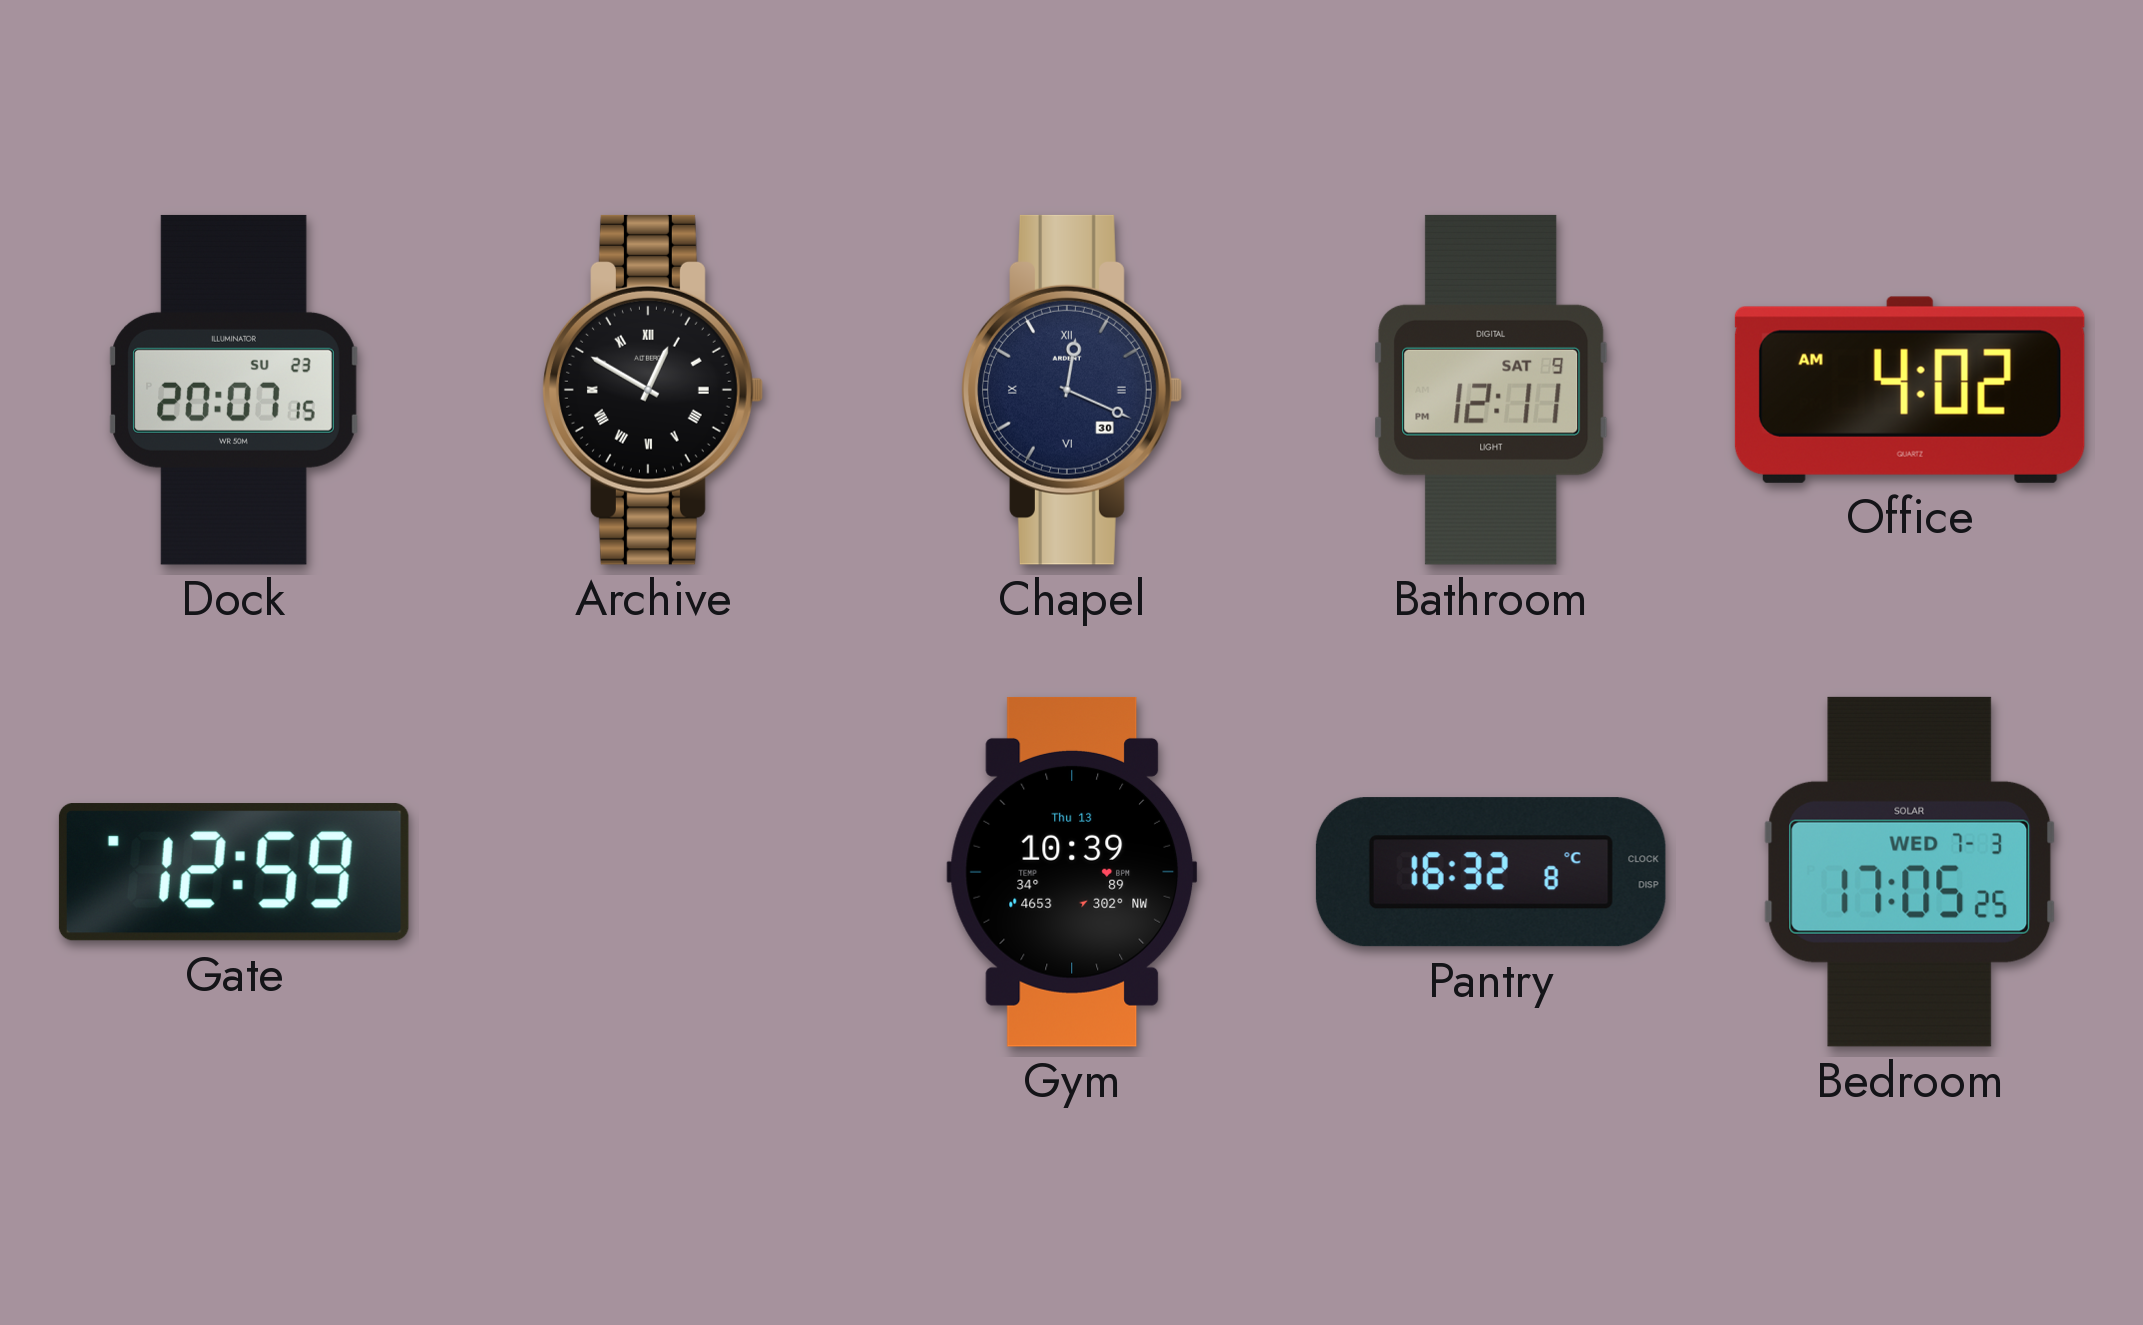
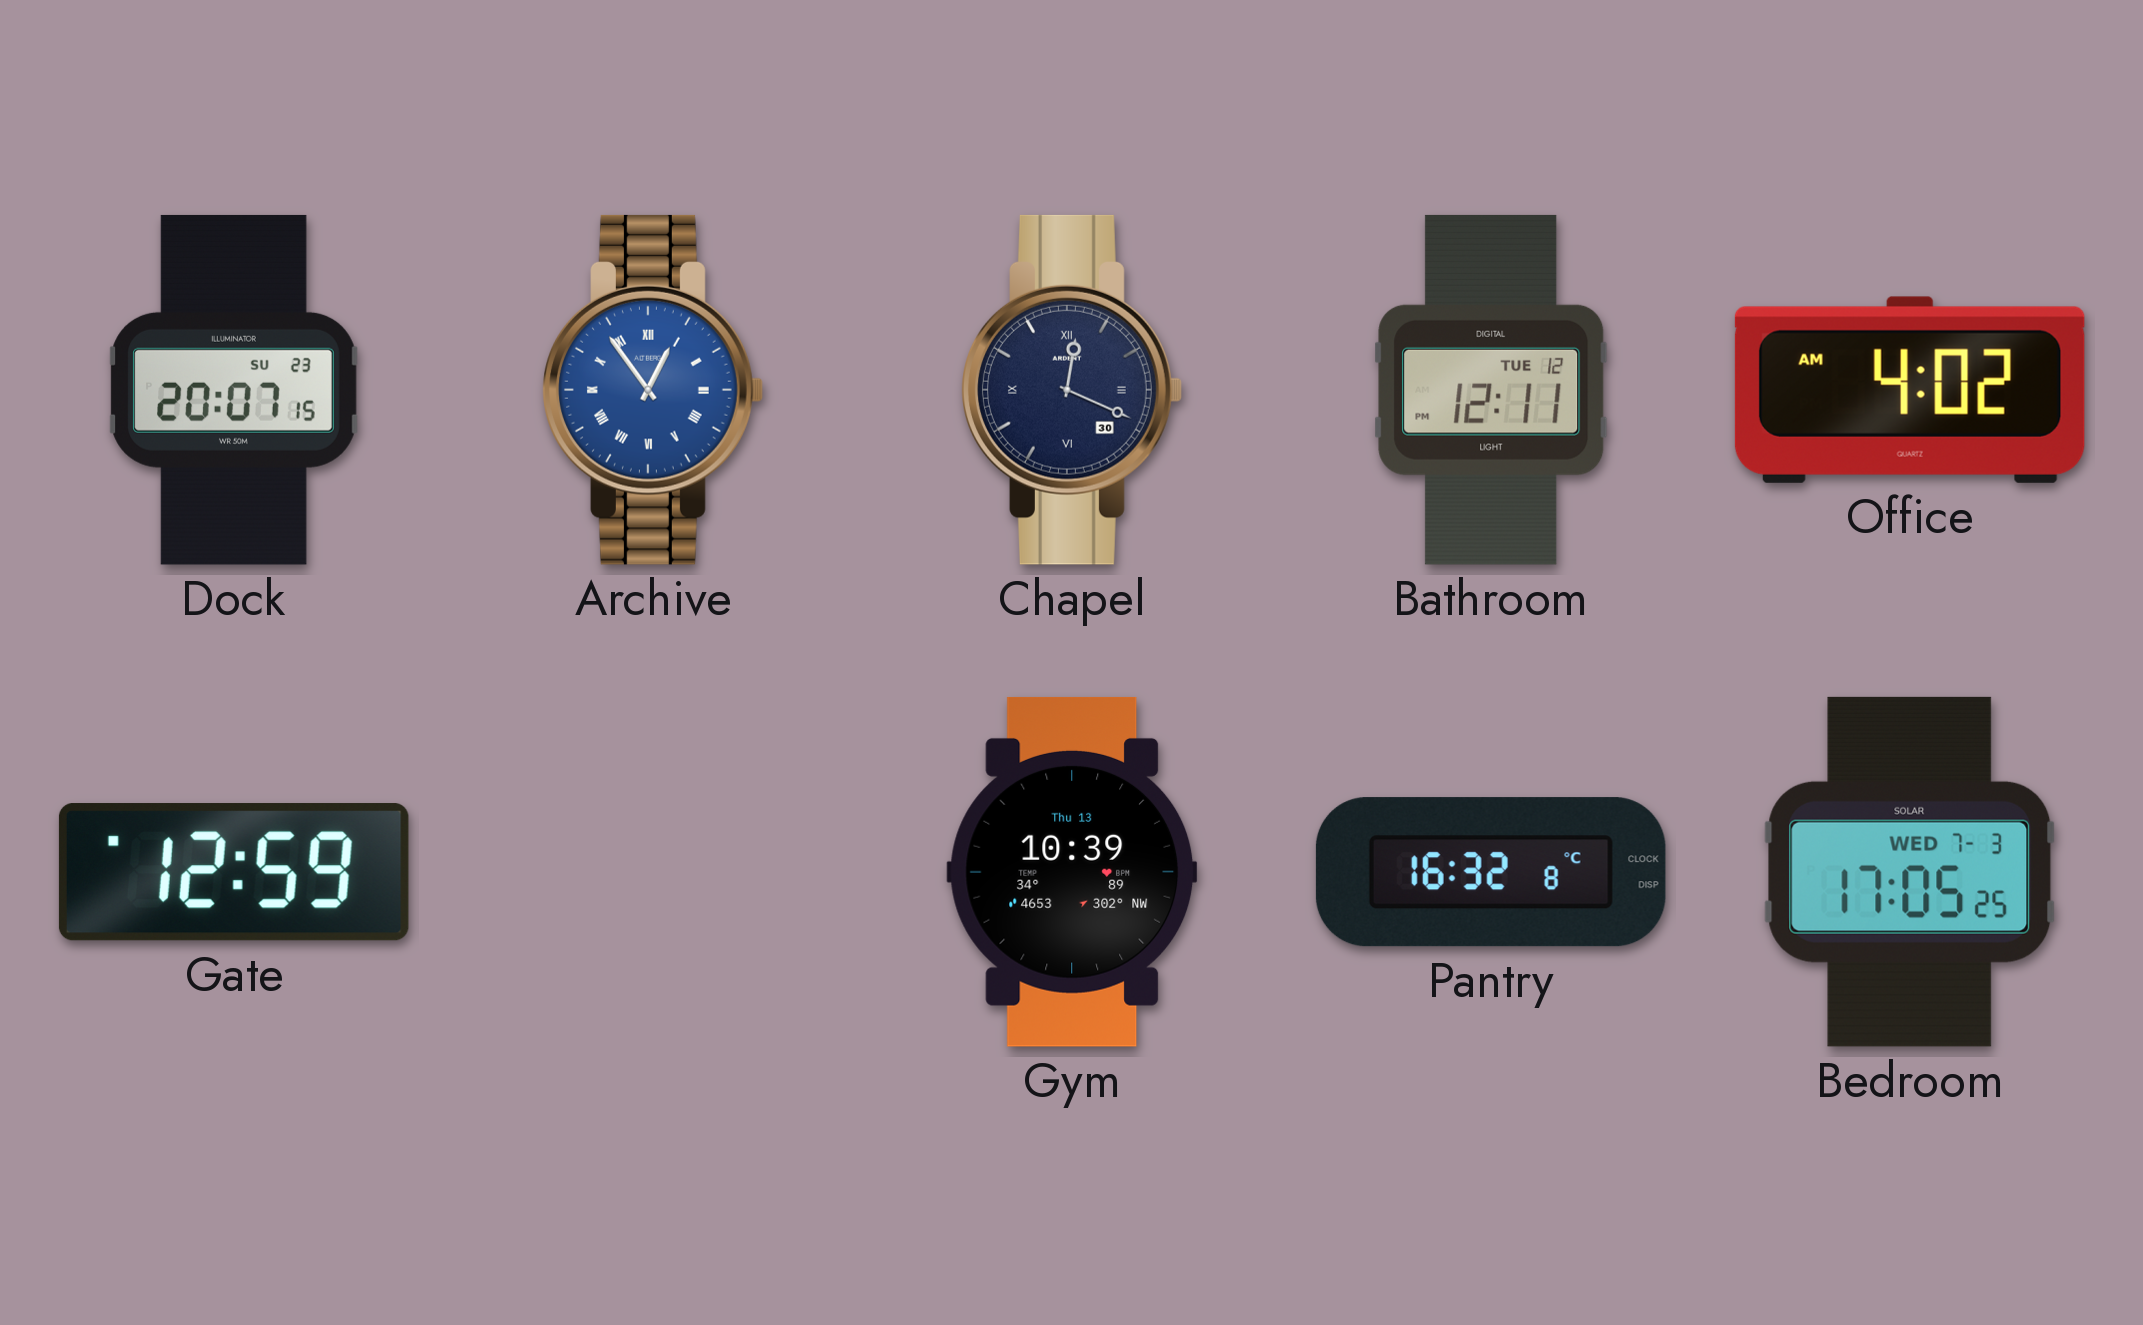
Archive: 12:50 -> 12:54
Archive dial: black -> blue
Bathroom date: SAT 9 -> TUE 12
